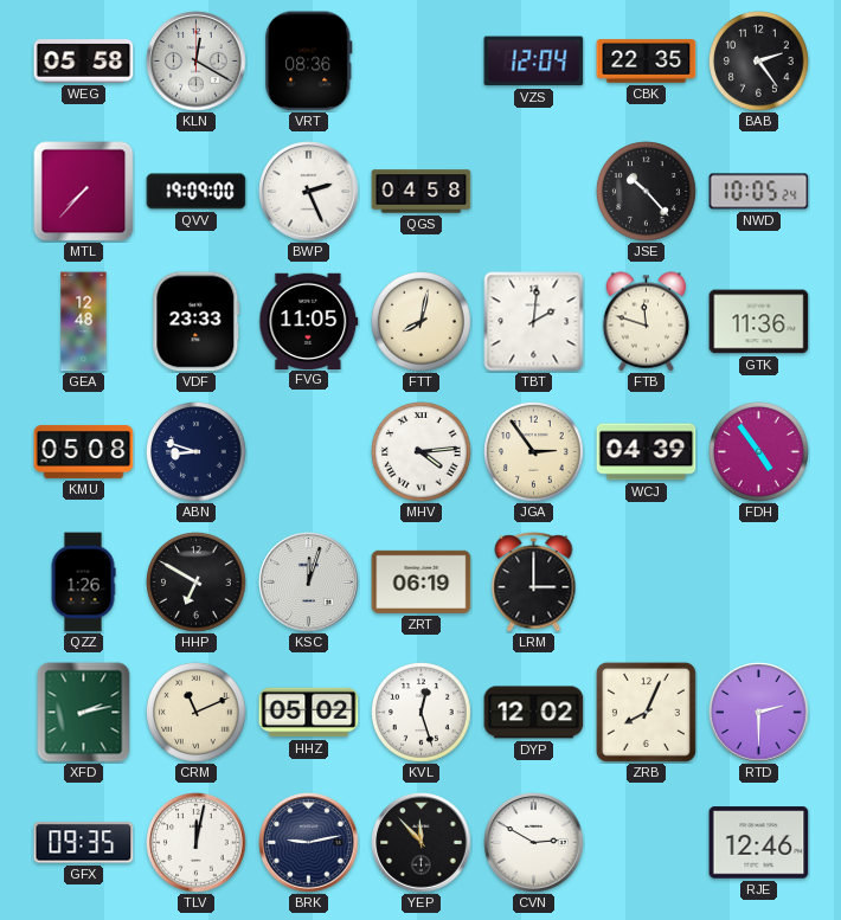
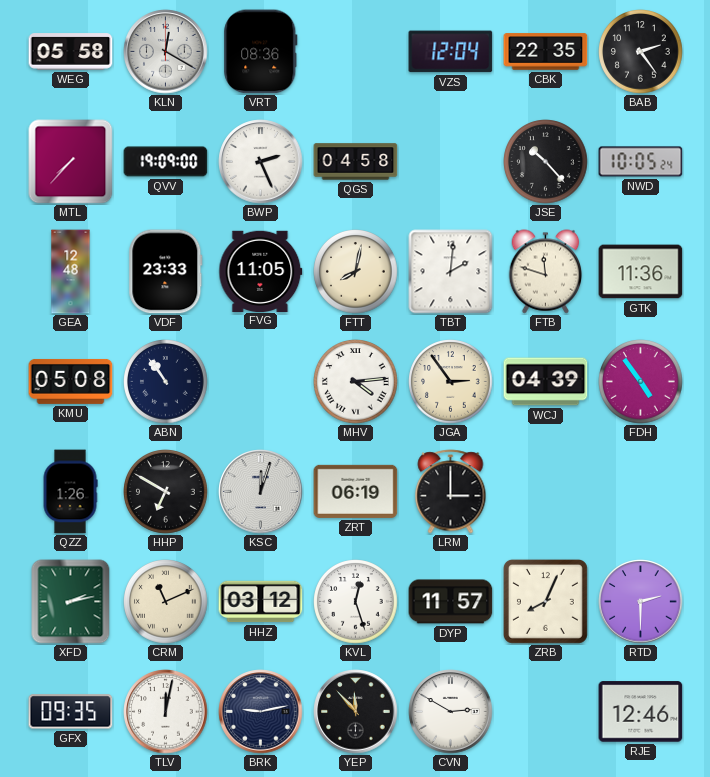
ABN: 8:48 -> 10:54
HHZ: 05:02 -> 03:12
DYP: 12:02 -> 11:57
